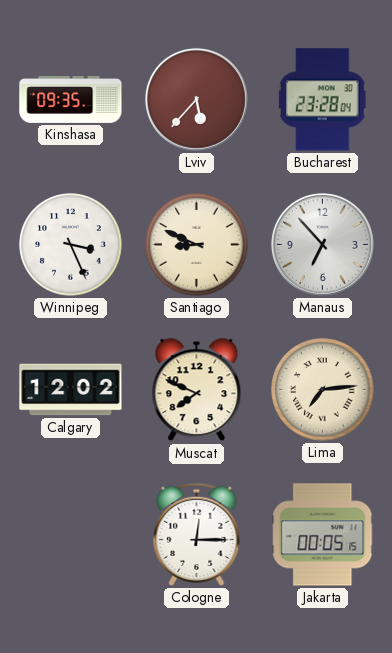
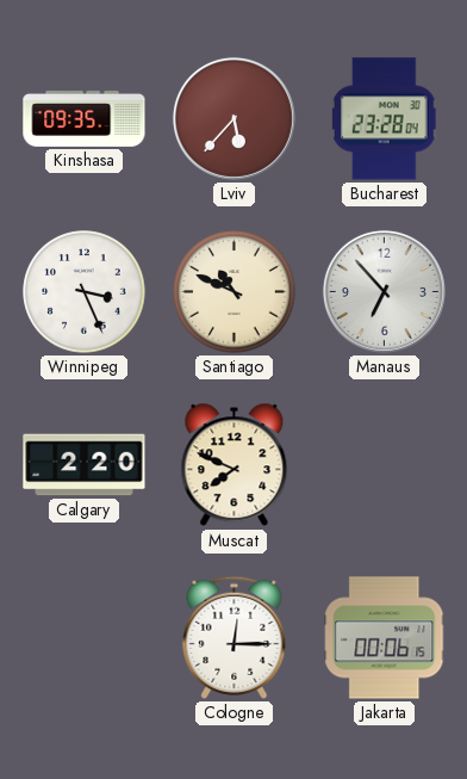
Santiago: 8:49 -> 10:49
Calgary: 12:02 -> 2:20
Lima: 7:14 -> none
Jakarta: 00:05 -> 00:06
